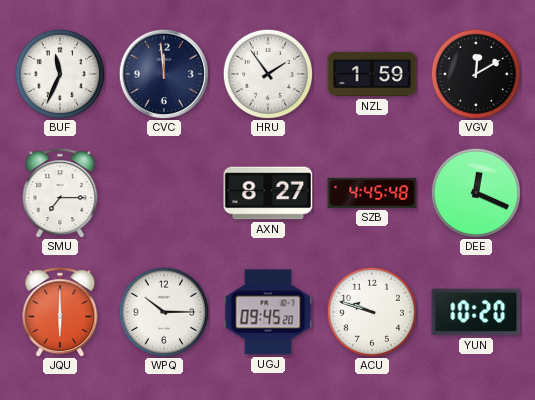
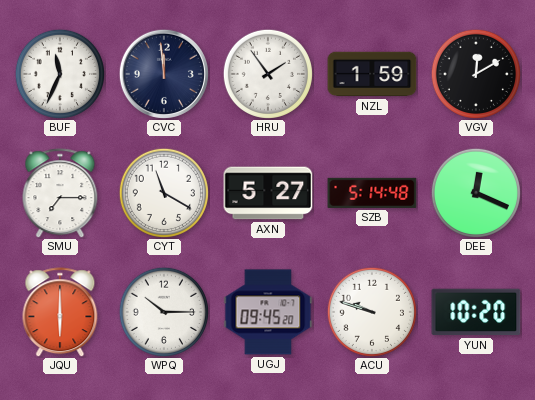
CYT: none -> 11:20
AXN: 8:27 -> 5:27
SZB: 4:45 -> 5:14
